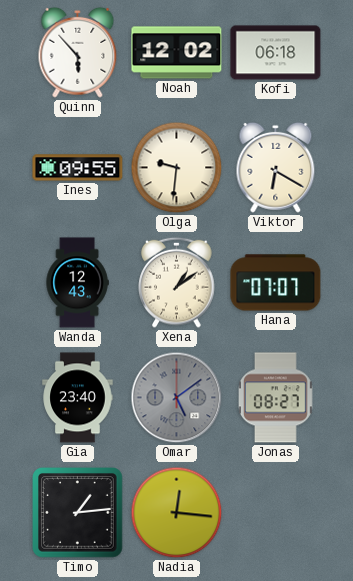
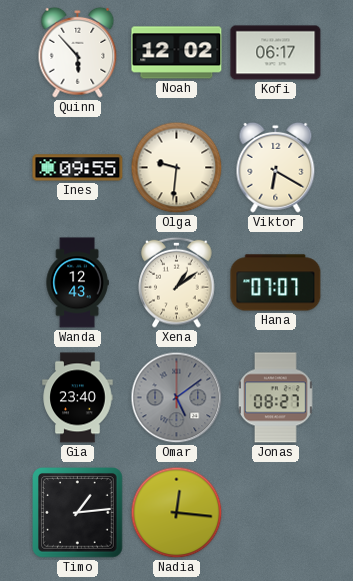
Kofi: 06:18 -> 06:17
